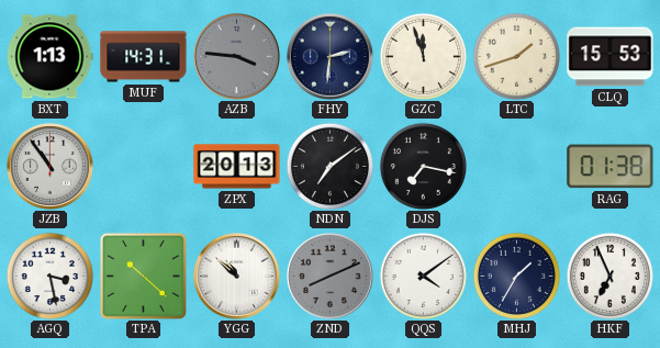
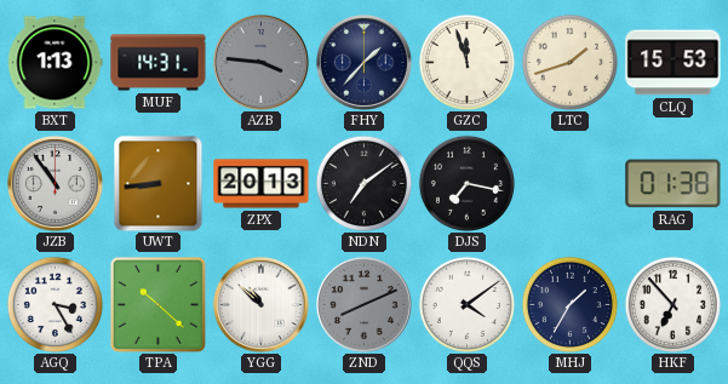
FHY: 2:31 -> 1:37
UWT: none -> 8:44
AGQ: 3:28 -> 3:25
HKF: 6:56 -> 6:53
